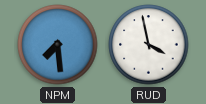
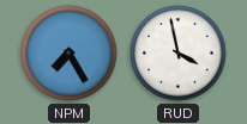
NPM: 7:29 -> 7:25
